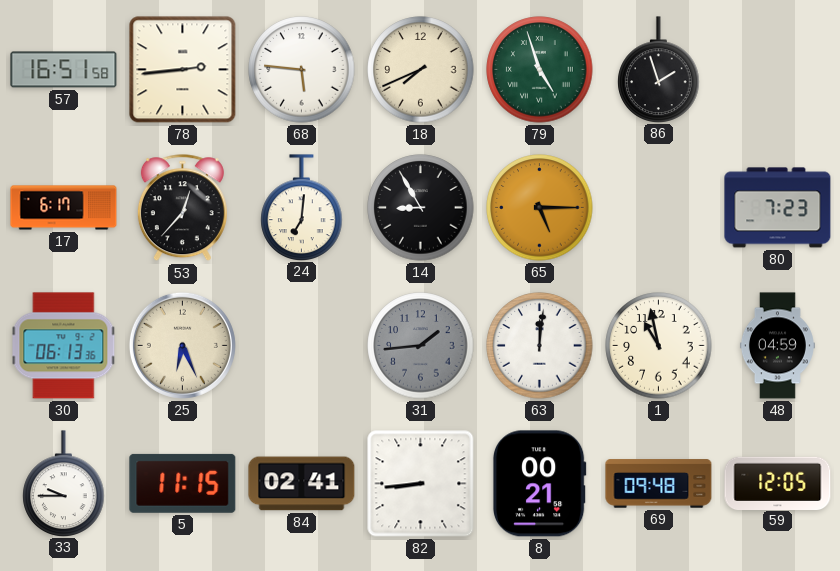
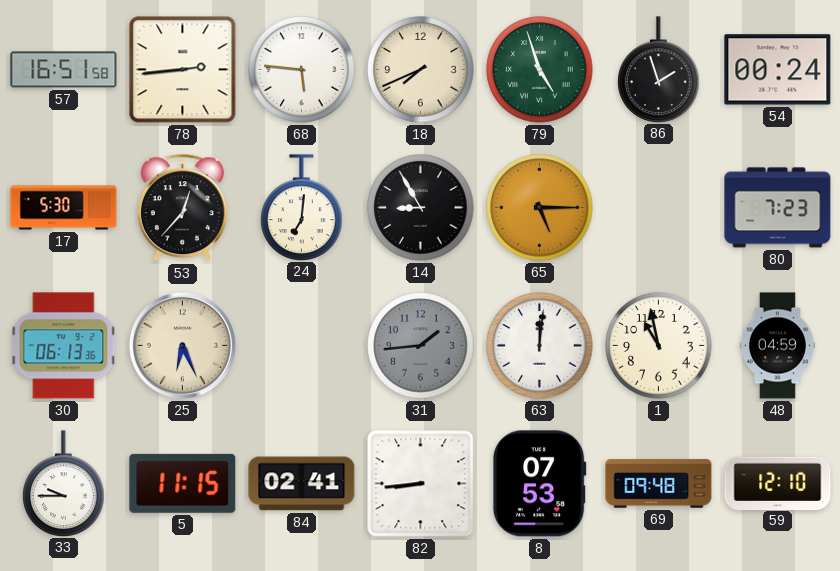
54: none -> 00:24
17: 6:17 -> 5:30
8: 00:21 -> 07:53
59: 12:05 -> 12:10
